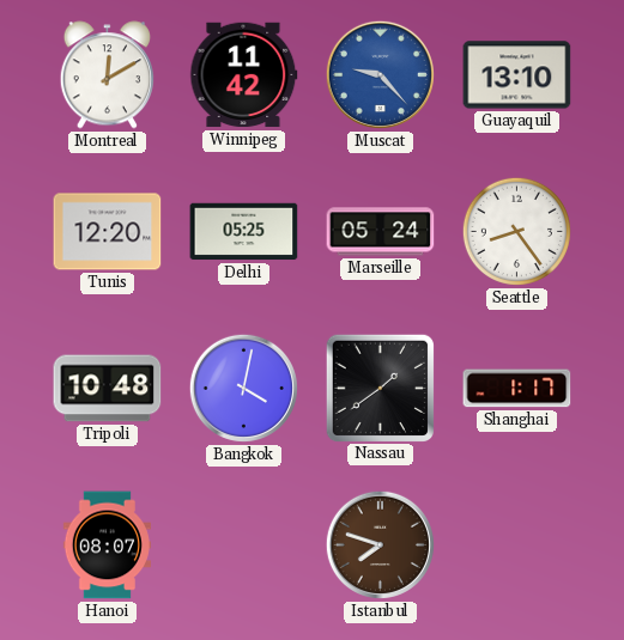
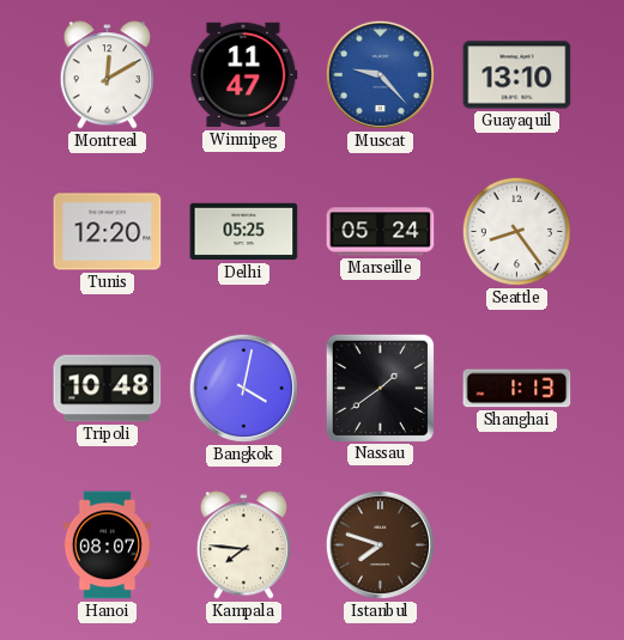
Winnipeg: 11:42 -> 11:47
Shanghai: 1:17 -> 1:13
Kampala: none -> 7:46
